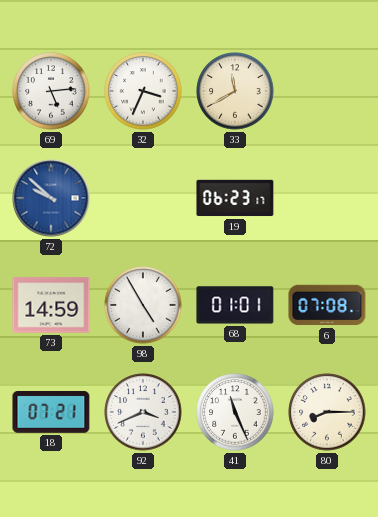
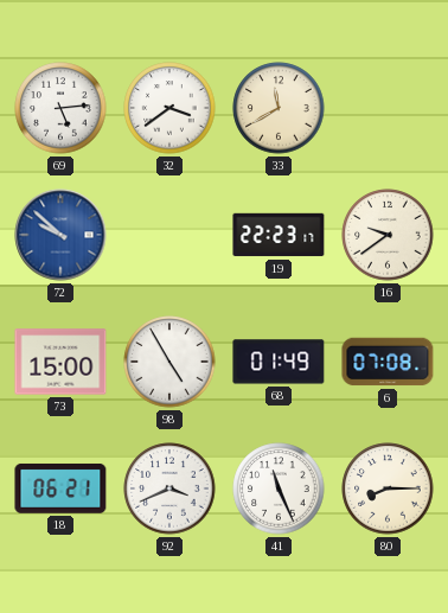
32: 3:34 -> 3:39
19: 06:23 -> 22:23
16: none -> 9:39
73: 14:59 -> 15:00
68: 01:01 -> 01:49
18: 07:21 -> 06:21
